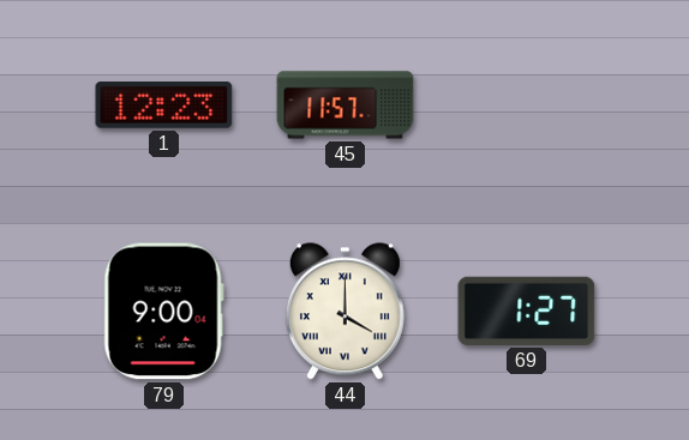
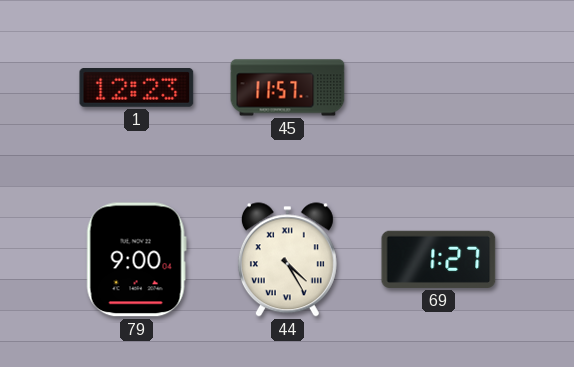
44: 4:00 -> 4:25
